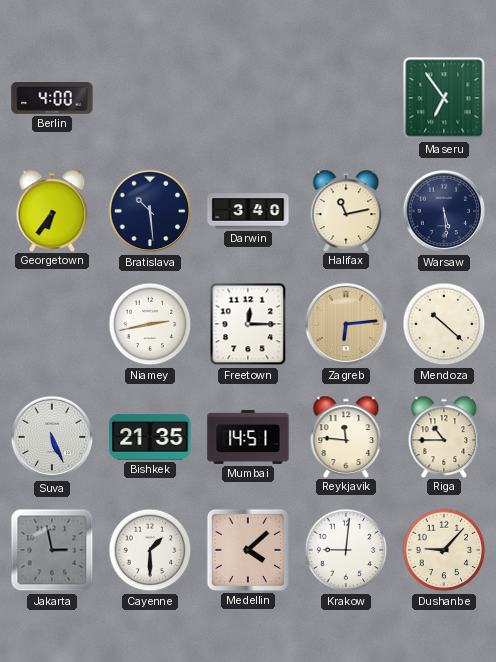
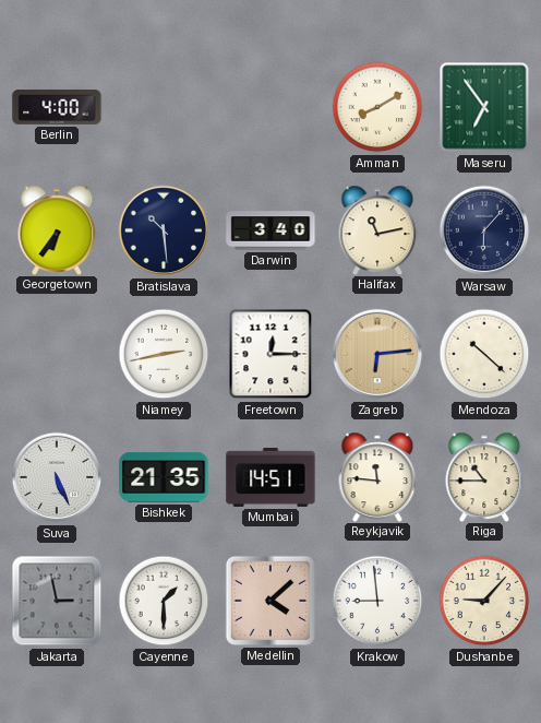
Amman: none -> 8:10
Warsaw: 5:29 -> 6:07
Krakow: 9:01 -> 8:59
